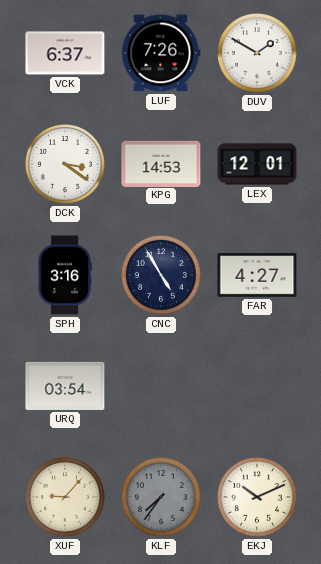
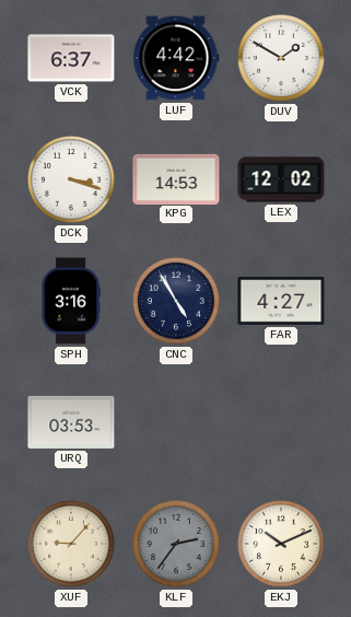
LUF: 7:26 -> 4:42
DCK: 3:21 -> 3:18
LEX: 12:01 -> 12:02
URQ: 03:54 -> 03:53
KLF: 7:36 -> 2:36
